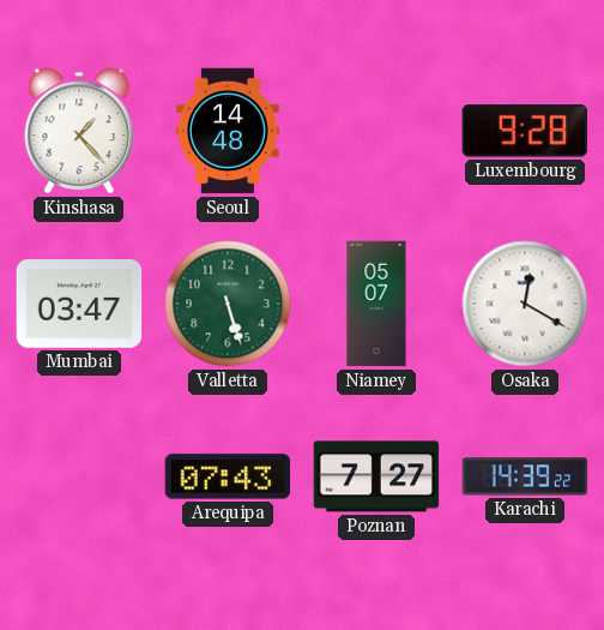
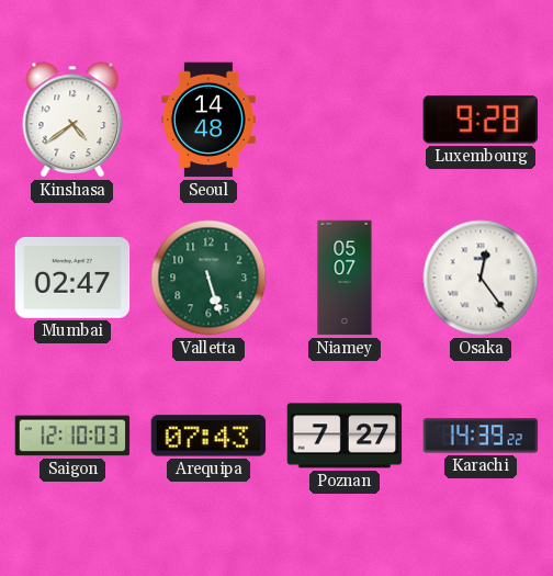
Kinshasa: 1:23 -> 4:39
Mumbai: 03:47 -> 02:47
Osaka: 12:20 -> 12:24
Saigon: none -> 12:10
